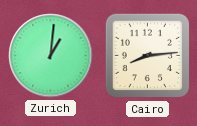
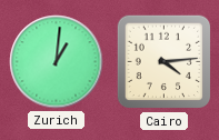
Cairo: 8:14 -> 4:14
